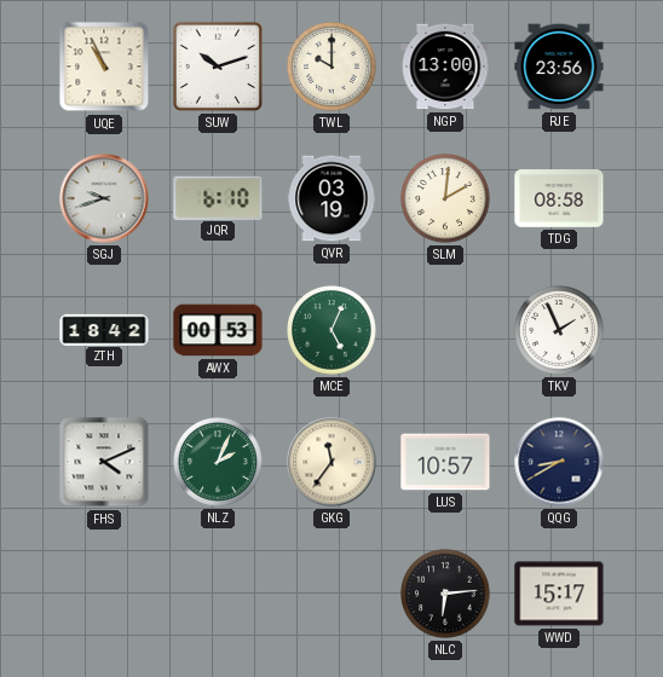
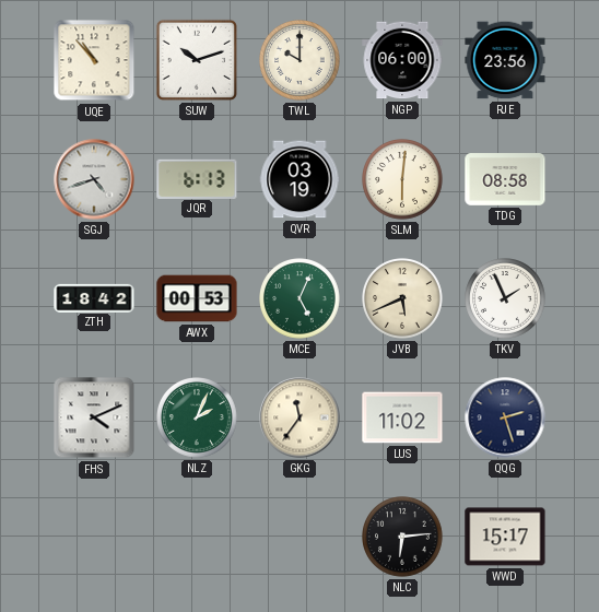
UQE: 10:56 -> 10:53
NGP: 13:00 -> 06:00
SGJ: 9:42 -> 4:42
JQR: 6:10 -> 6:13
SLM: 2:01 -> 6:01
JVB: none -> 5:41
LUS: 10:57 -> 11:02
QQG: 8:40 -> 2:27
